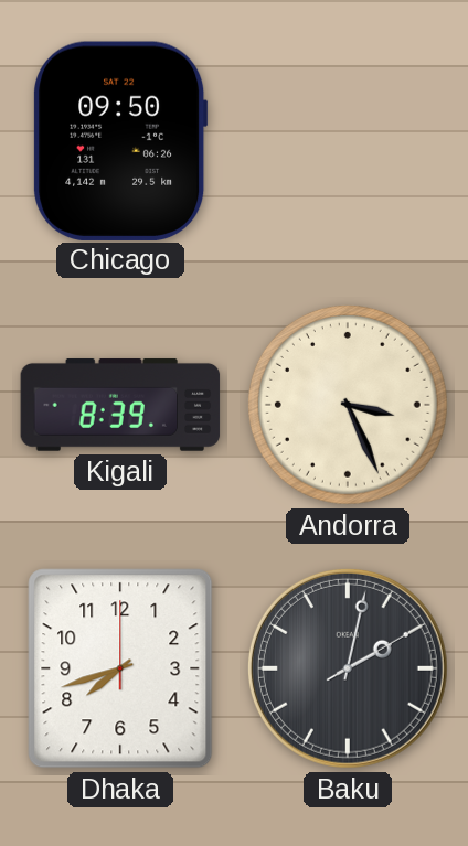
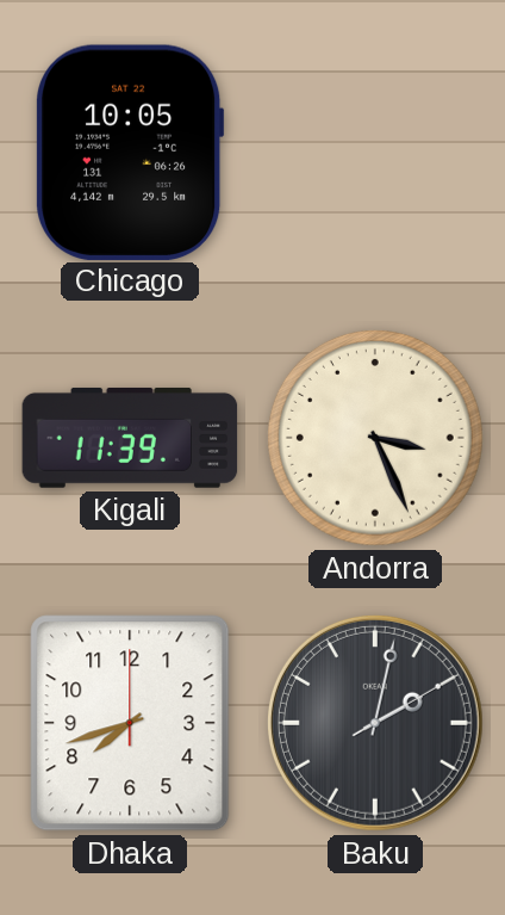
Chicago: 09:50 -> 10:05
Kigali: 8:39 -> 11:39
